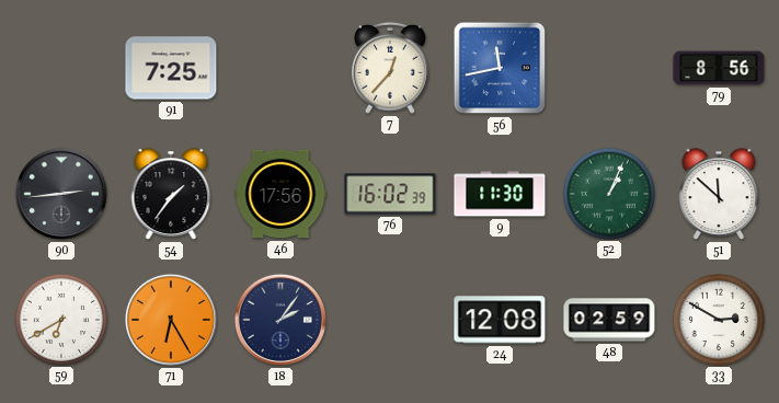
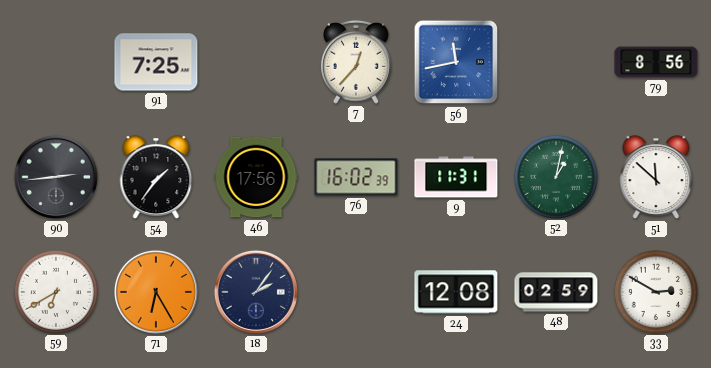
9: 11:30 -> 11:31
52: 1:04 -> 1:02
